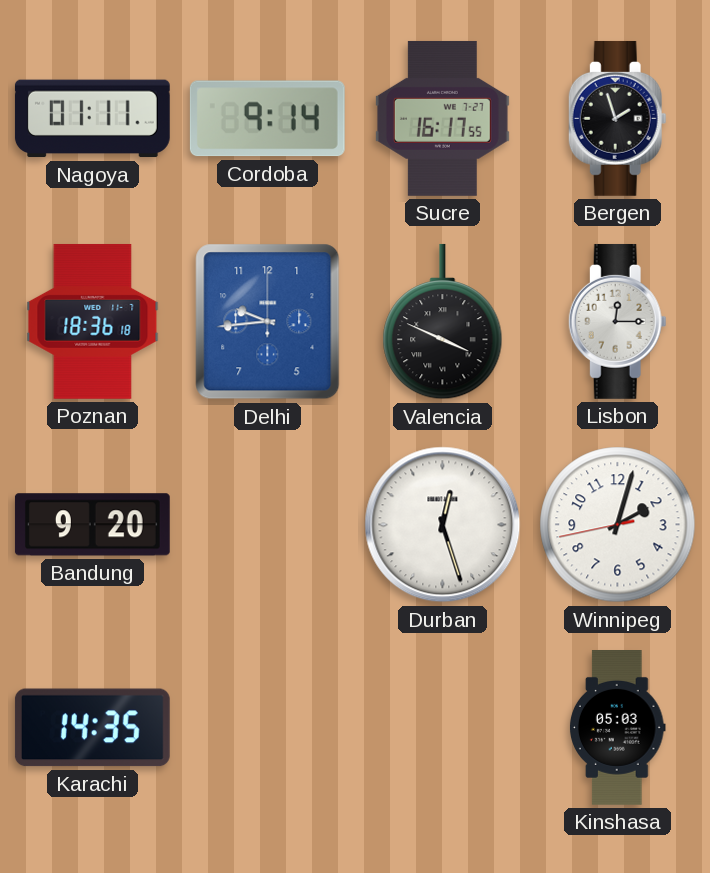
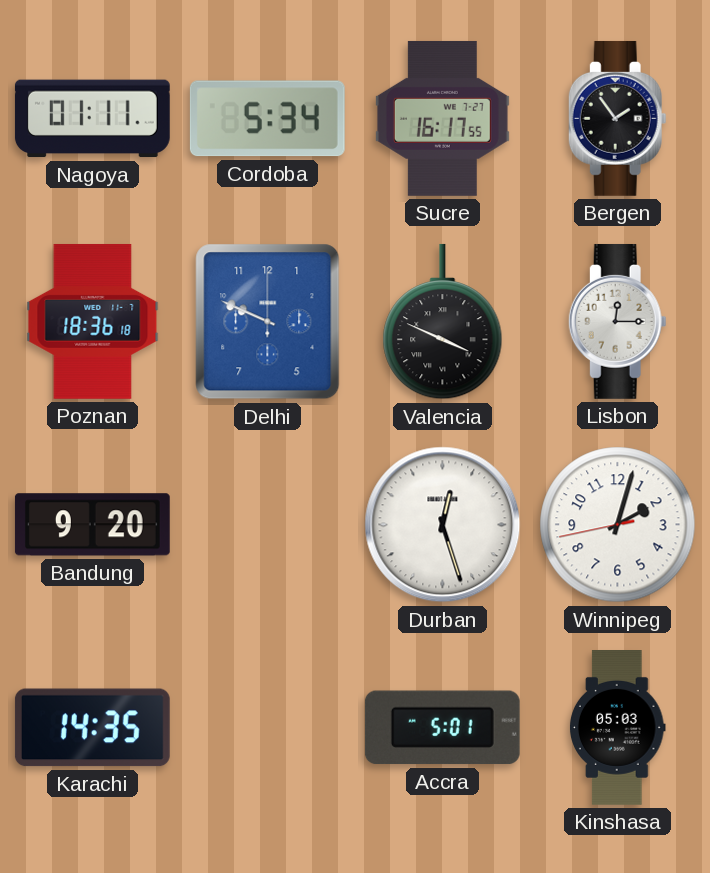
Cordoba: 9:14 -> 5:34
Bergen: 1:57 -> 1:54
Delhi: 9:44 -> 9:49
Accra: none -> 5:01
